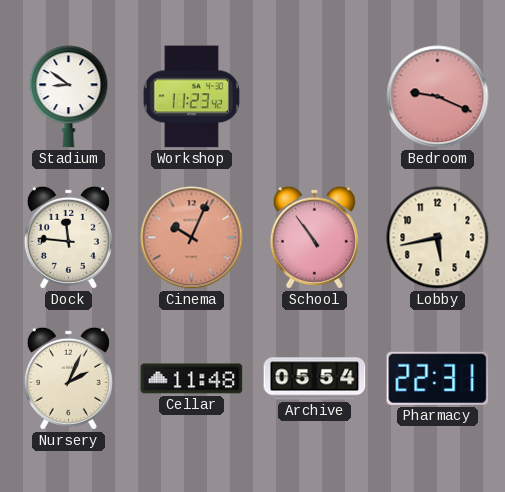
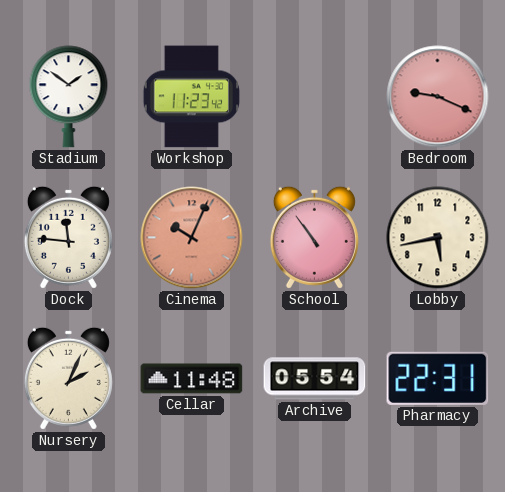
Stadium: 8:51 -> 1:51
